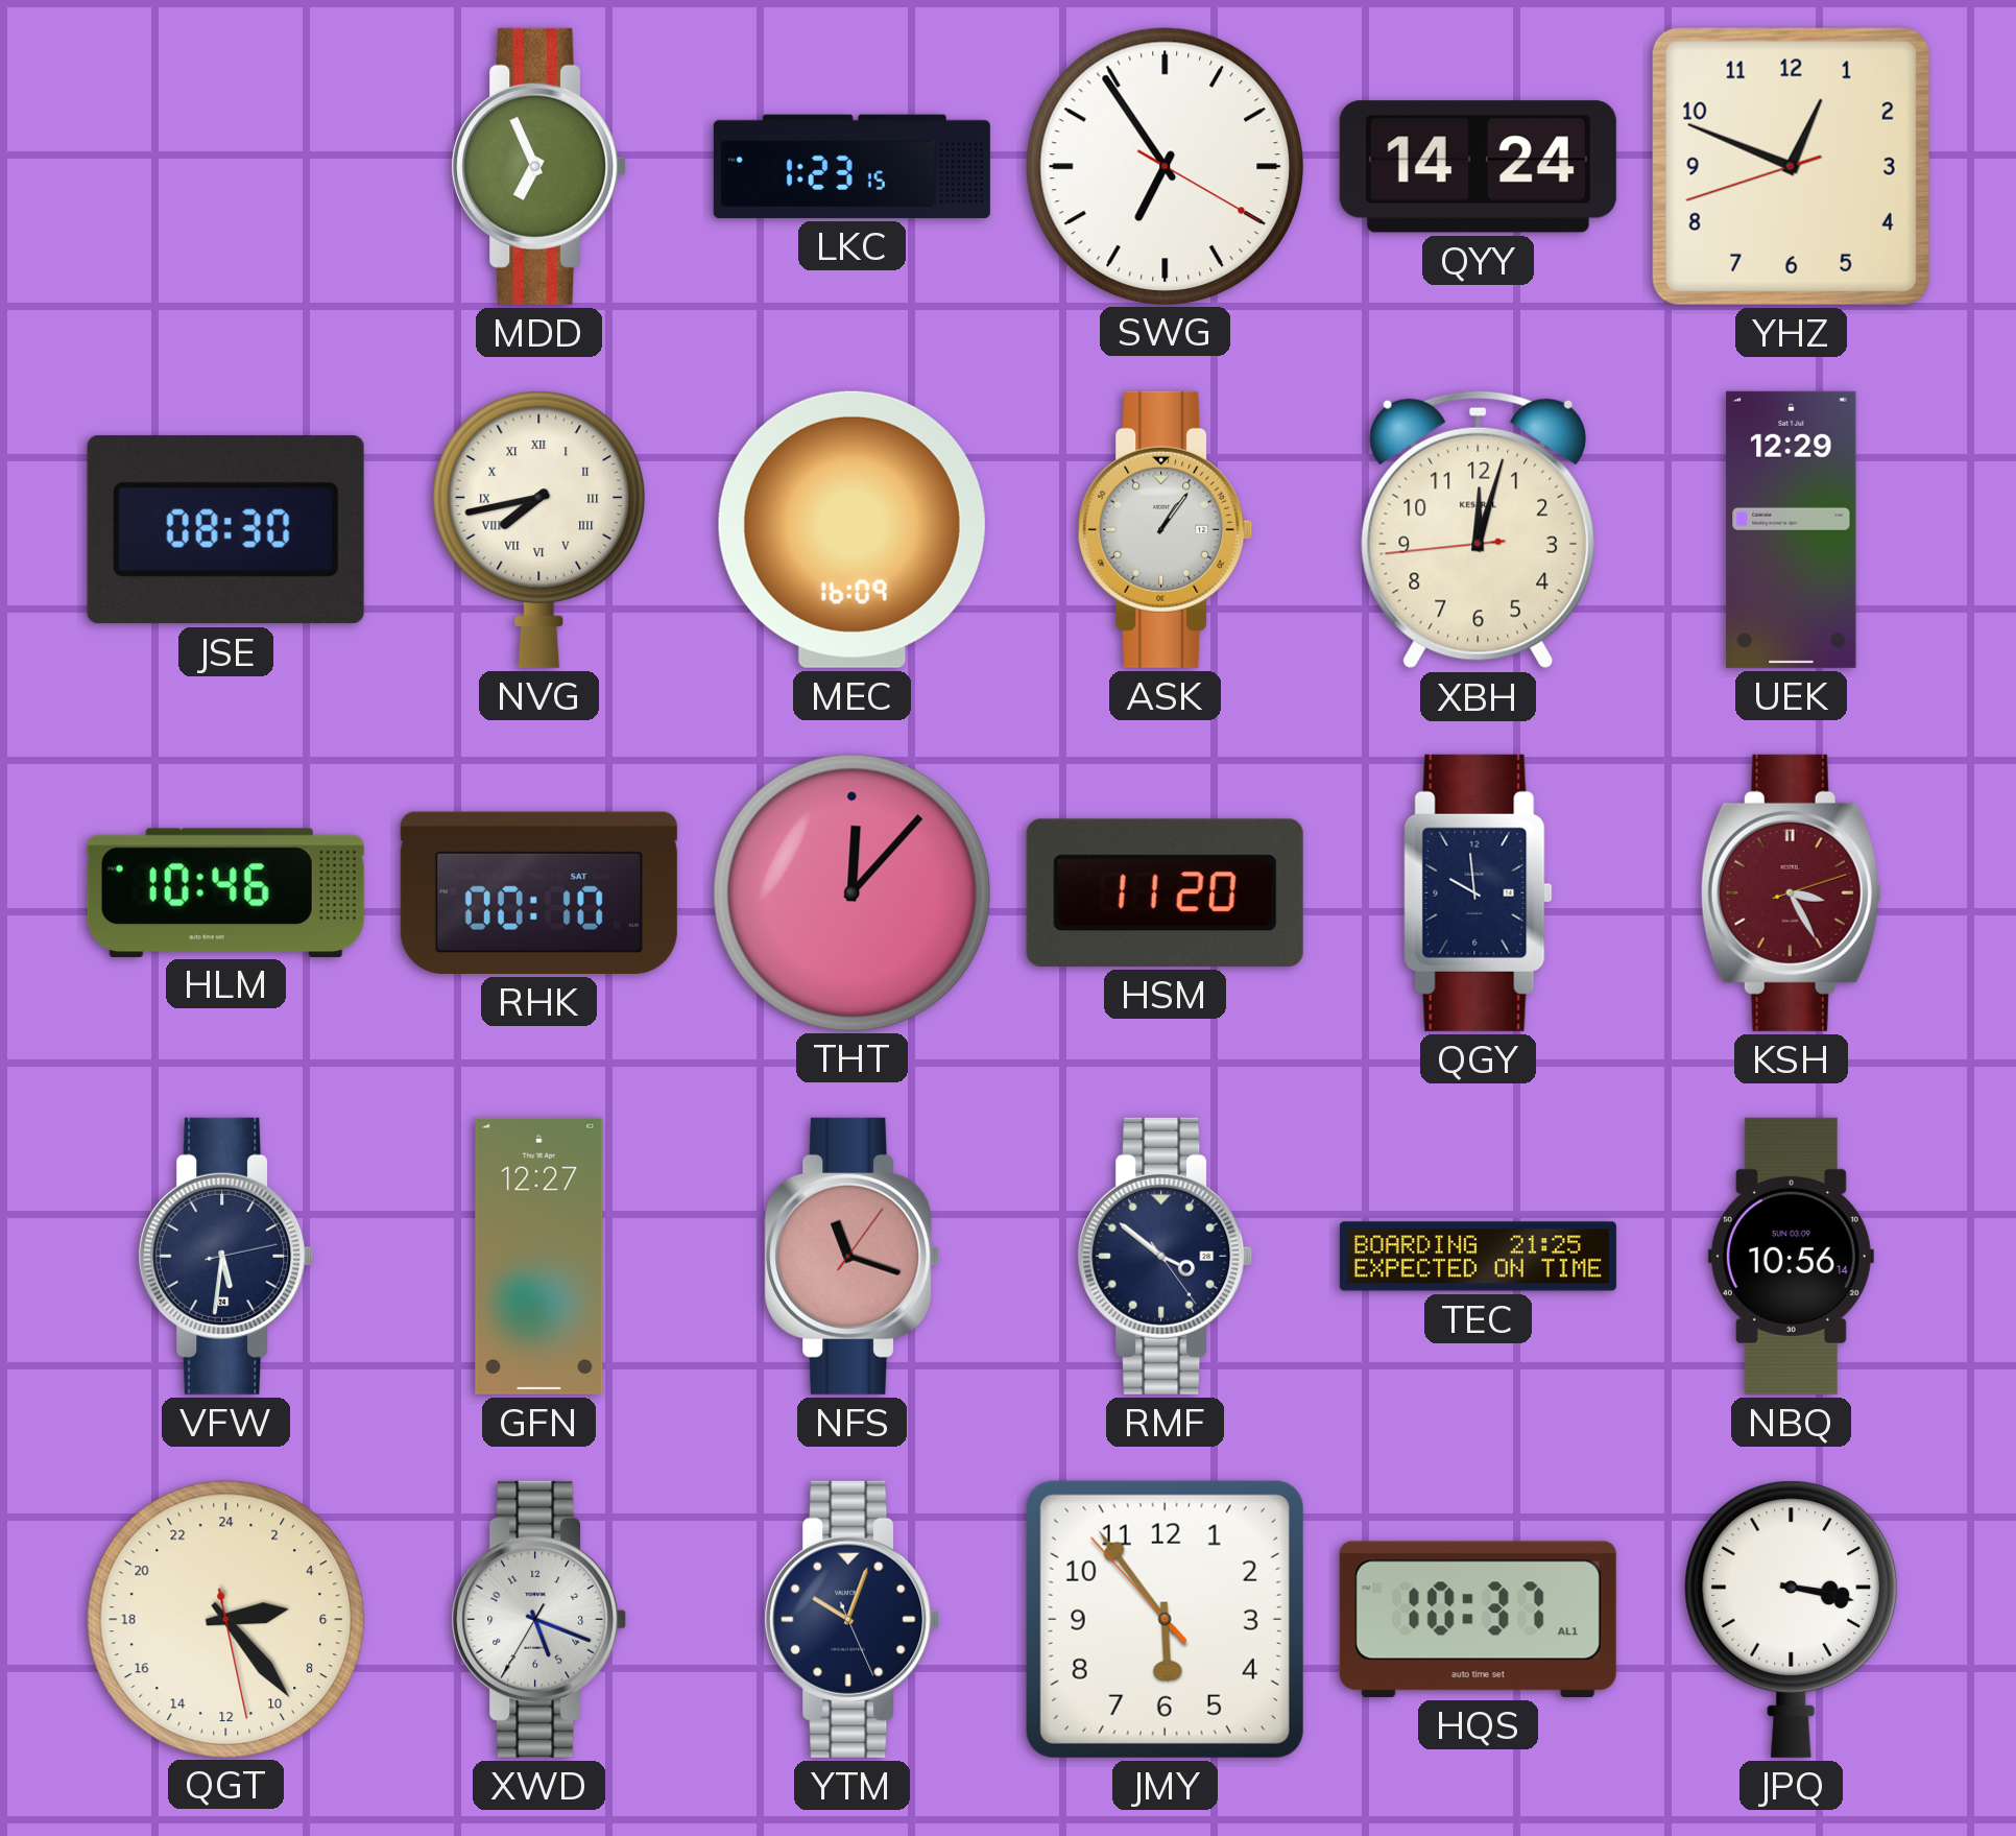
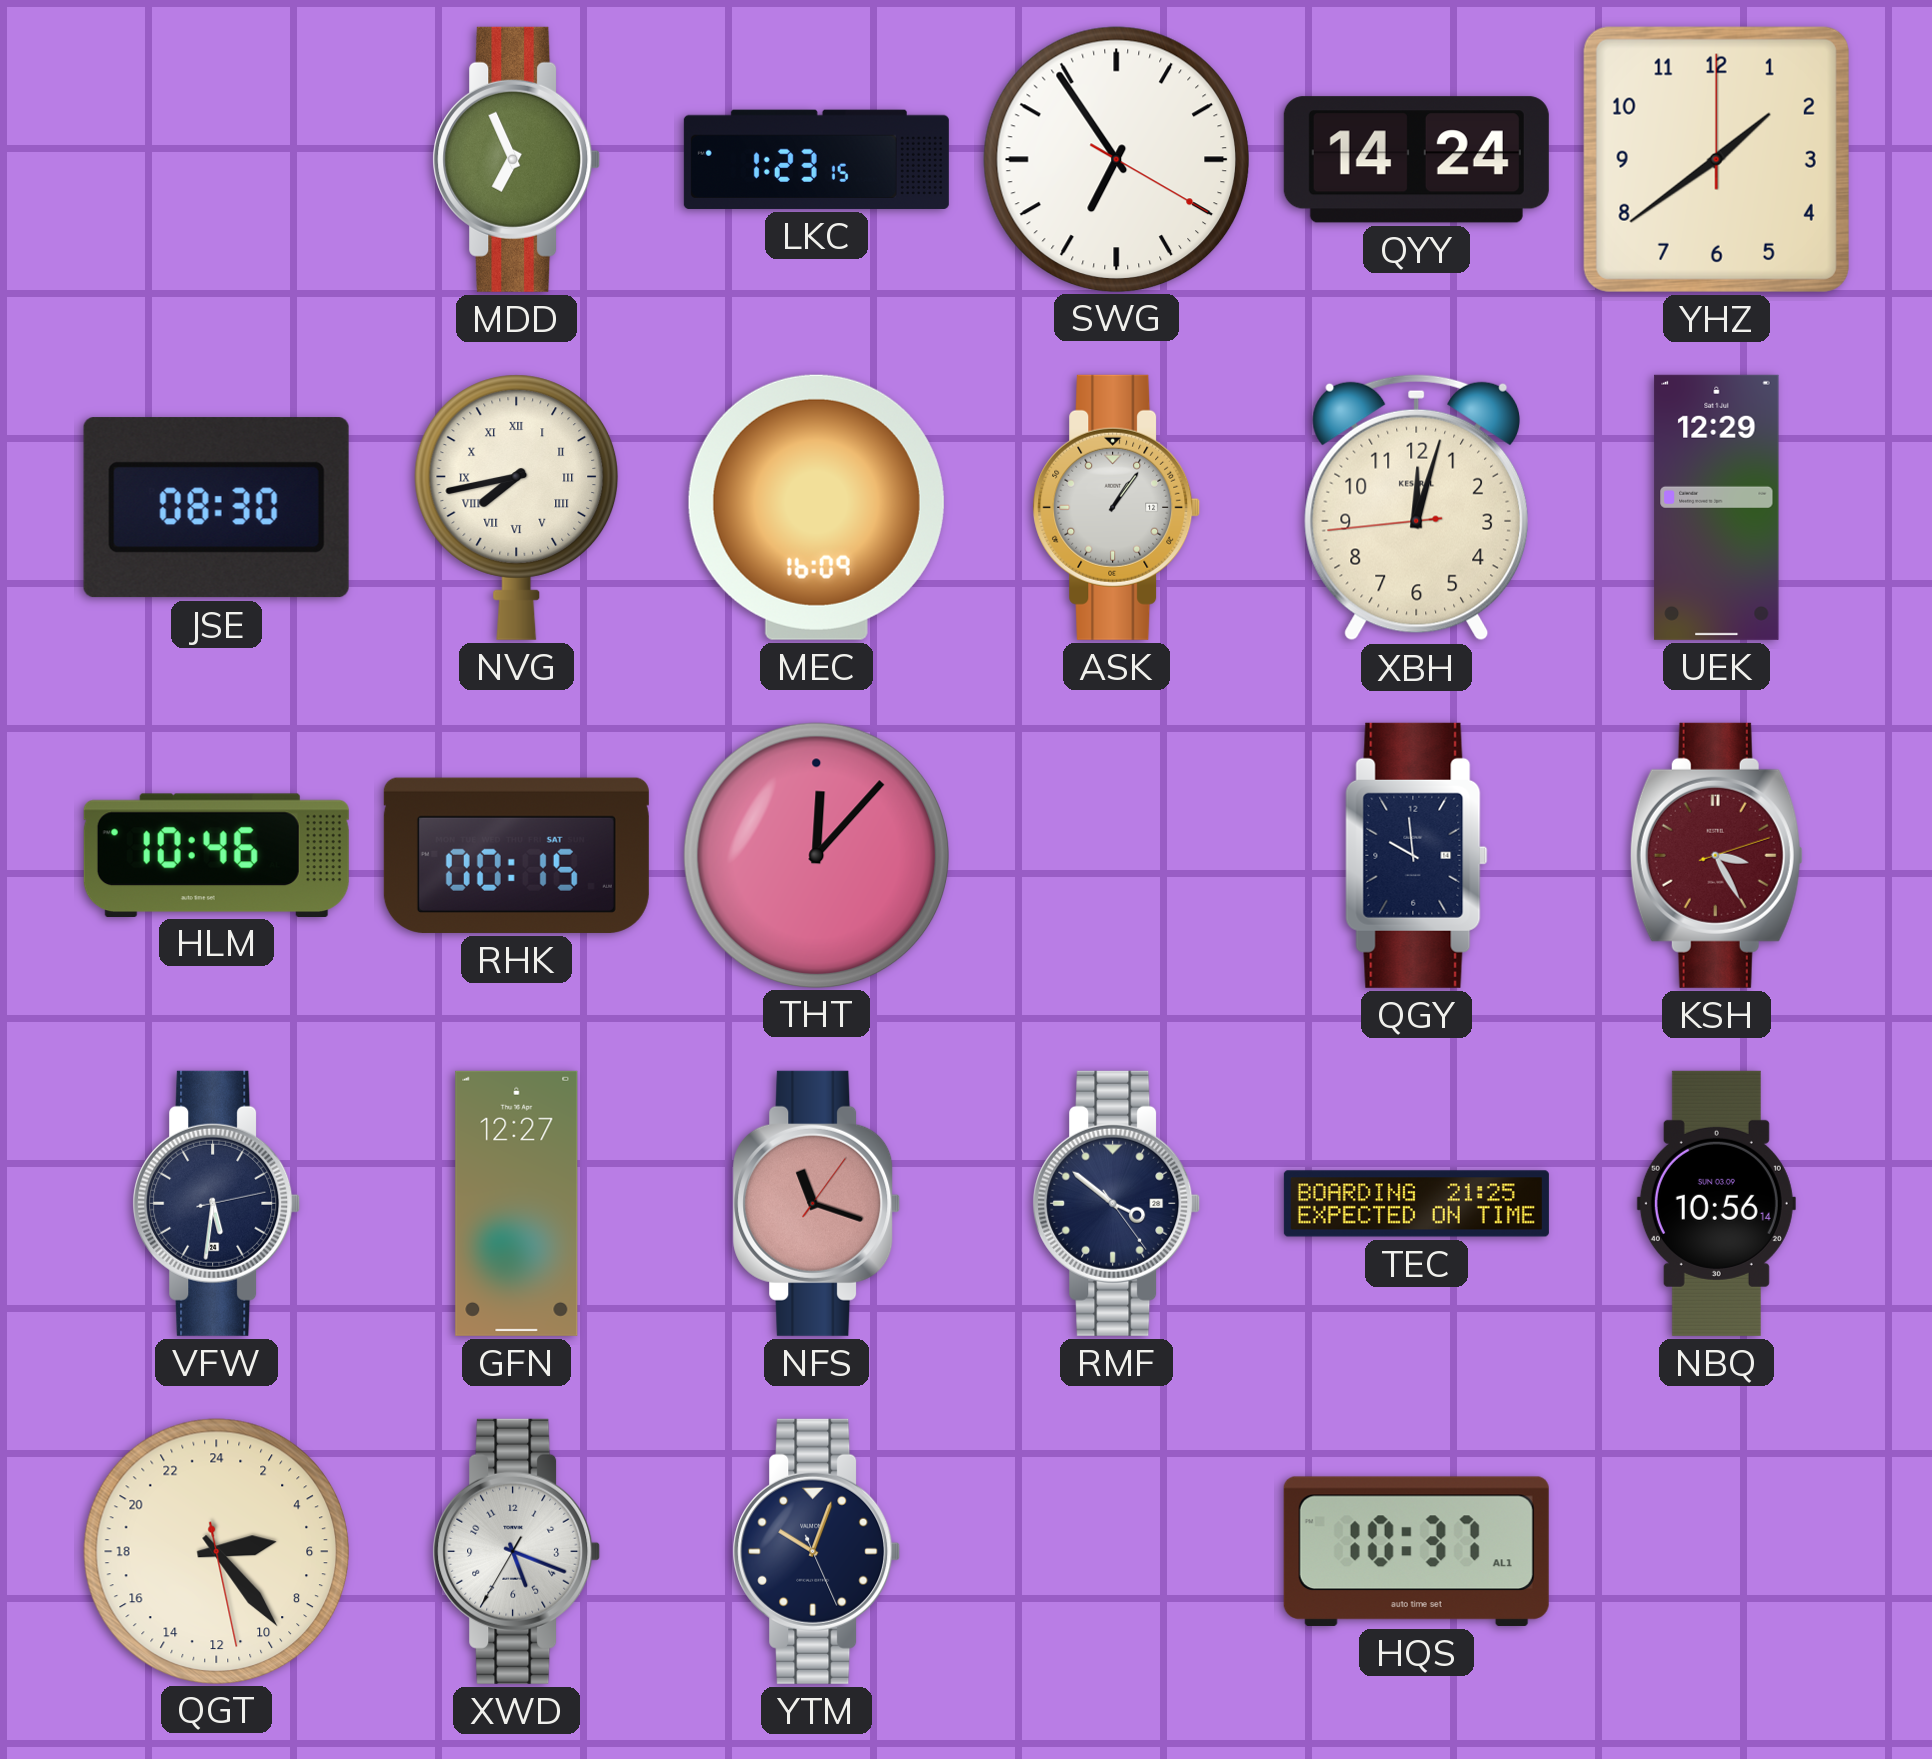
YHZ: 12:48 -> 1:39
RHK: 00:10 -> 00:15
HSM: 11:20 -> none
JMY: 5:53 -> none
JPQ: 3:17 -> none
